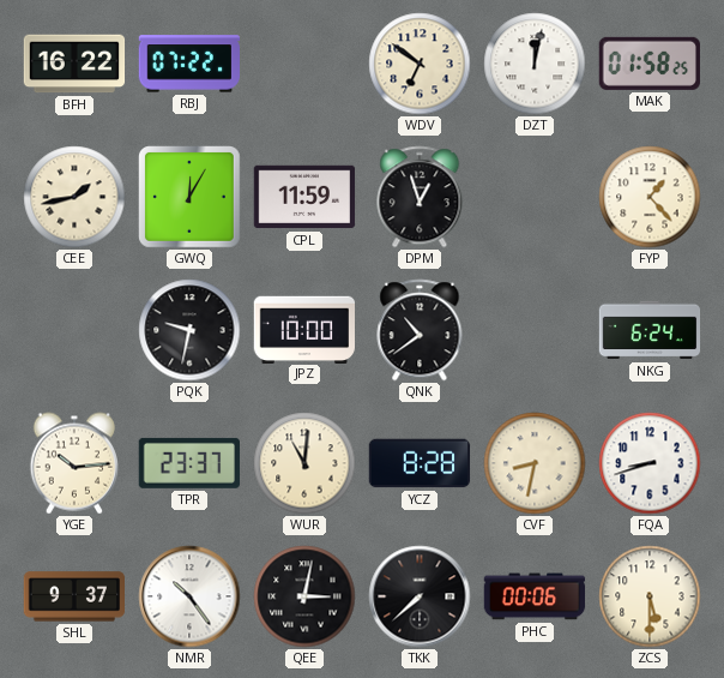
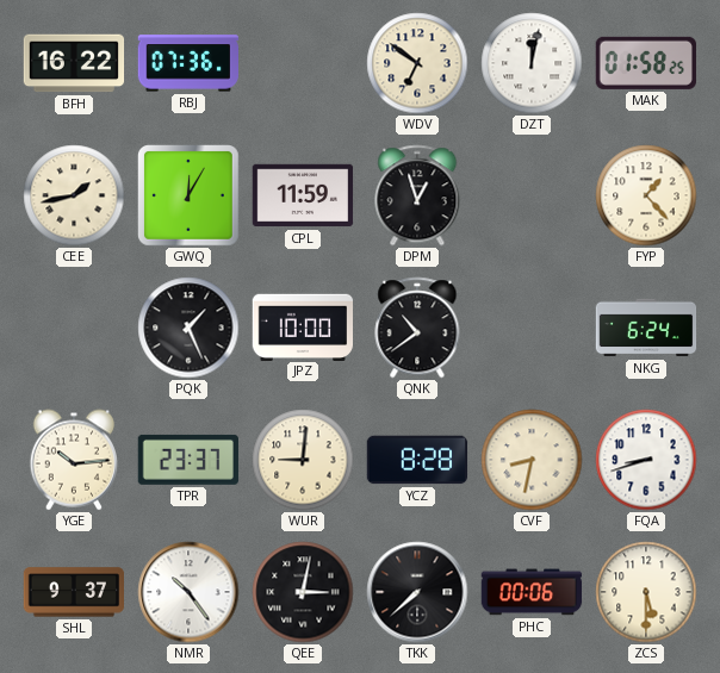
RBJ: 07:22 -> 07:36
PQK: 9:32 -> 1:26
WUR: 11:01 -> 9:01
